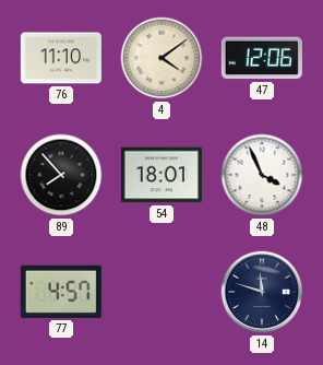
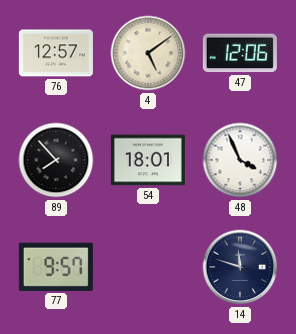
76: 11:10 -> 12:57
4: 4:09 -> 5:09
77: 4:57 -> 9:57
